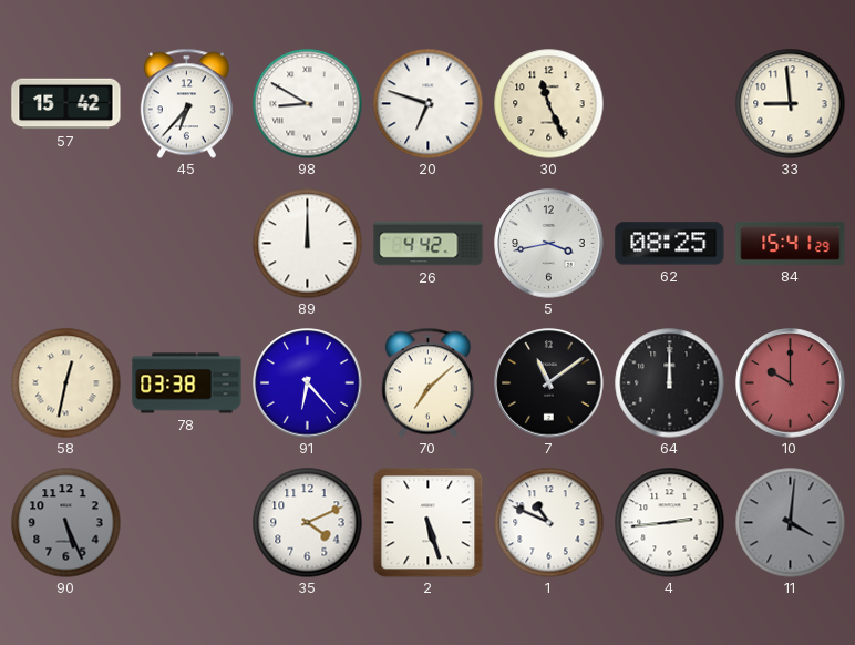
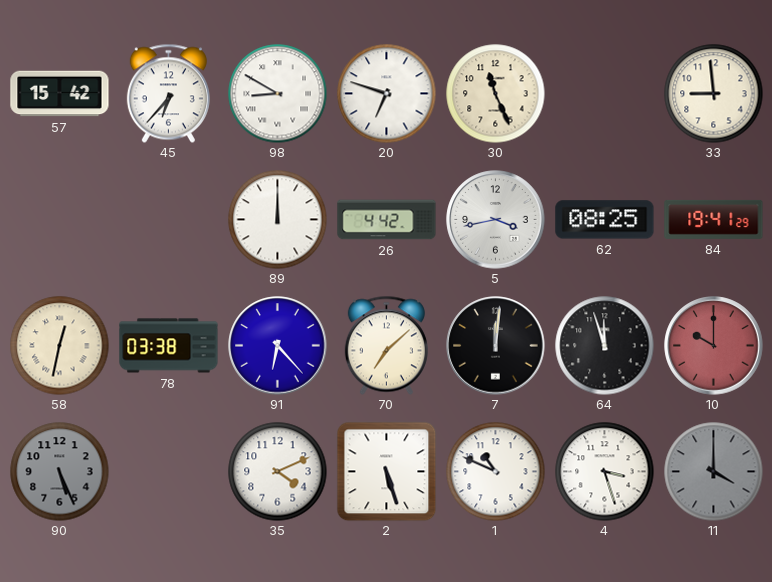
84: 15:41 -> 19:41
7: 11:09 -> 12:01
64: 12:00 -> 11:57
4: 2:44 -> 3:27
11: 4:01 -> 4:00
